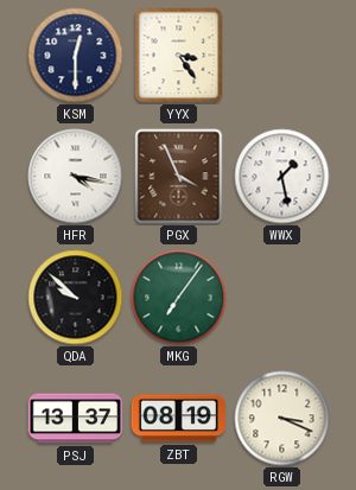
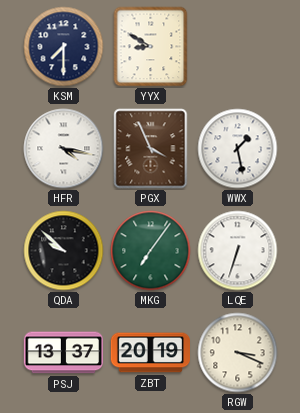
KSM: 12:30 -> 7:30
YYX: 3:24 -> 8:50
LQE: none -> 6:33
ZBT: 08:19 -> 20:19
